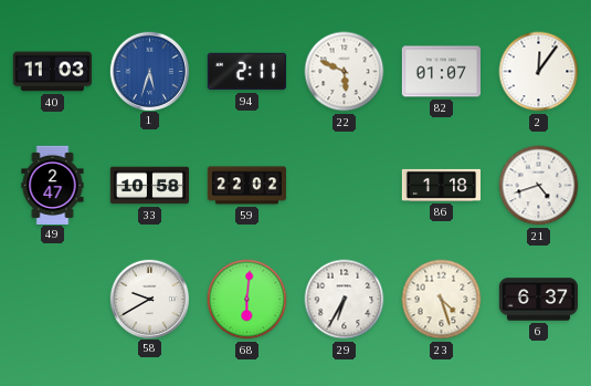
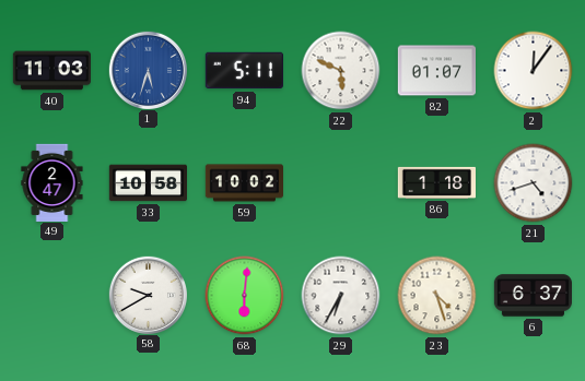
94: 2:11 -> 5:11
59: 22:02 -> 10:02
